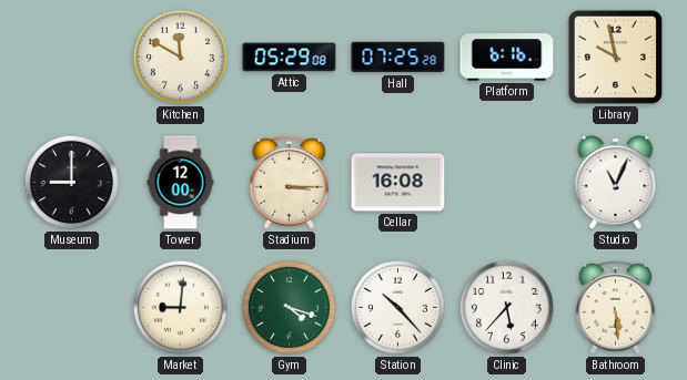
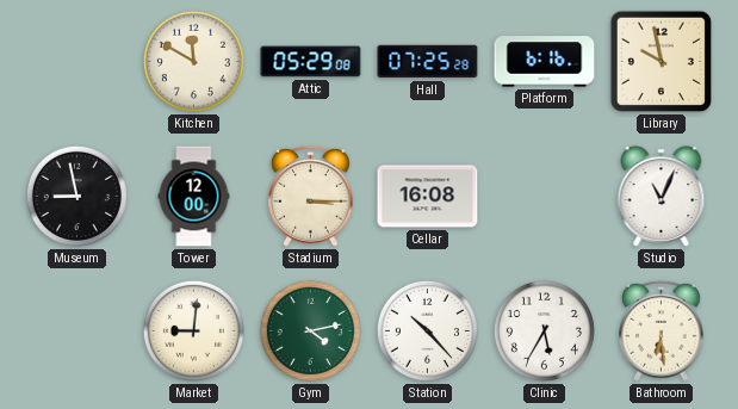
Museum: 9:00 -> 8:58
Gym: 4:18 -> 4:13
Clinic: 5:37 -> 5:35
Bathroom: 5:29 -> 6:29
